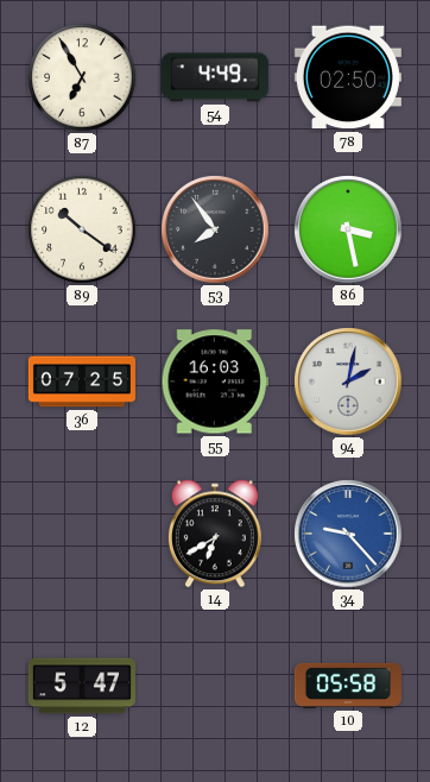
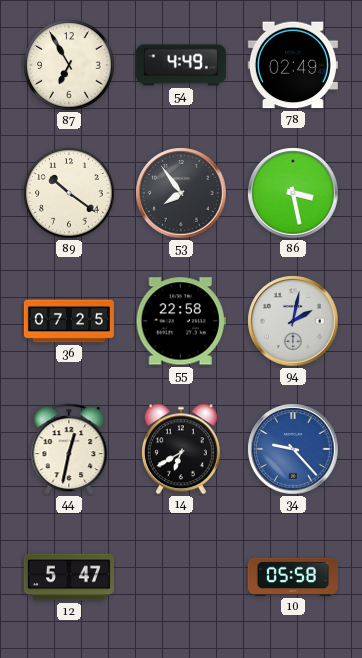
78: 02:50 -> 02:49
55: 16:03 -> 22:58
44: none -> 12:32
